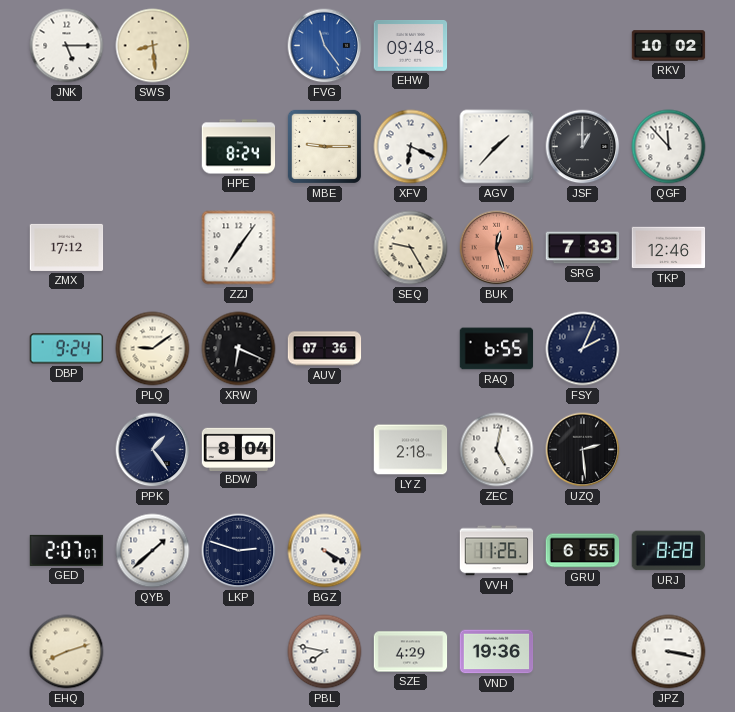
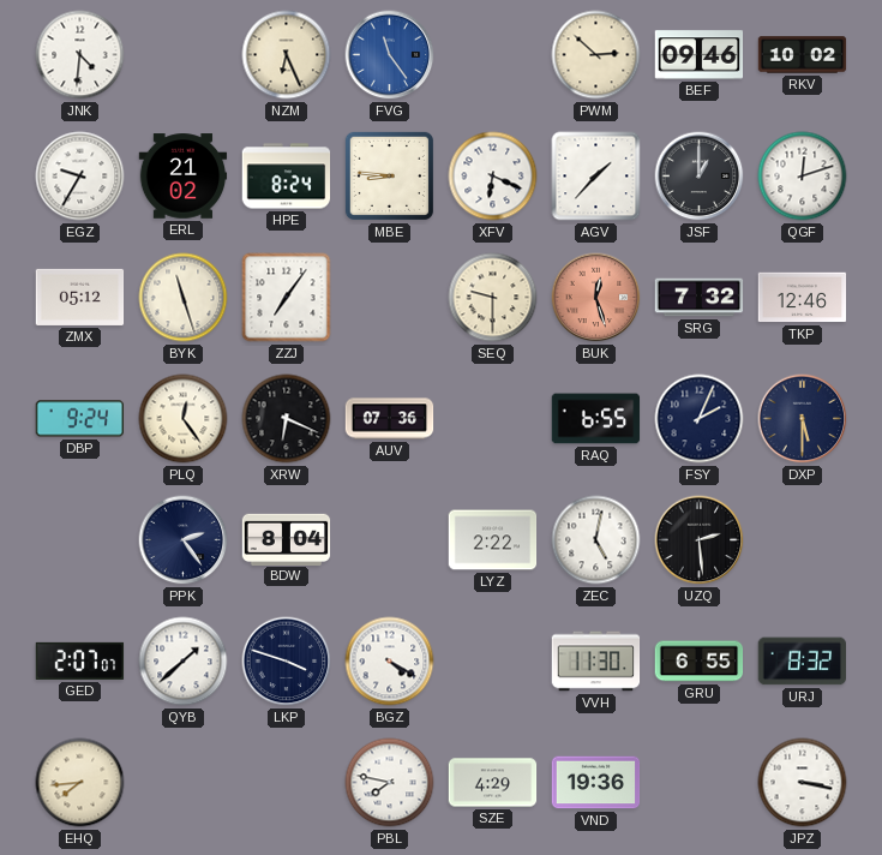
JNK: 5:15 -> 4:31
SWS: 8:29 -> none
NZM: none -> 6:26
EHW: 09:48 -> none
PWM: none -> 2:52
BEF: none -> 09:46
EGZ: none -> 9:35
ERL: none -> 21:02
MBE: 9:15 -> 8:46
QGF: 11:53 -> 12:12
ZMX: 17:12 -> 05:12
BYK: none -> 11:27
SEQ: 9:25 -> 9:30
SRG: 7:33 -> 7:32
PLQ: 9:09 -> 12:24
DXP: none -> 5:30
PPK: 1:24 -> 2:24
LYZ: 2:18 -> 2:22
LKP: 2:48 -> 3:48
VVH: 11:26 -> 11:30
URJ: 8:28 -> 8:32
EHQ: 8:12 -> 7:44
